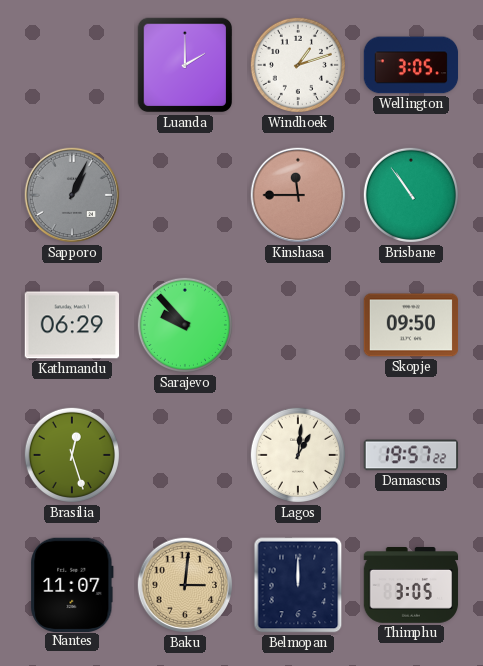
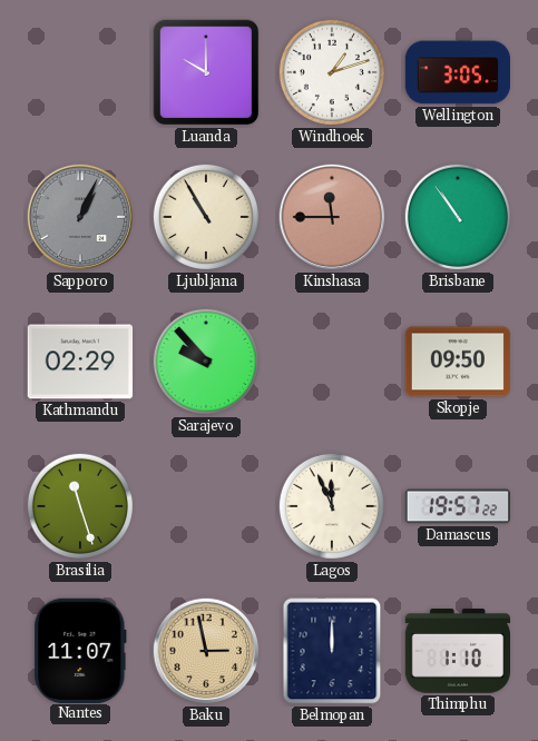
Luanda: 2:00 -> 10:00
Ljubljana: none -> 10:55
Kathmandu: 06:29 -> 02:29
Brasilia: 12:27 -> 11:27
Lagos: 1:01 -> 11:56
Baku: 3:01 -> 2:58
Thimphu: 3:05 -> 1:10
